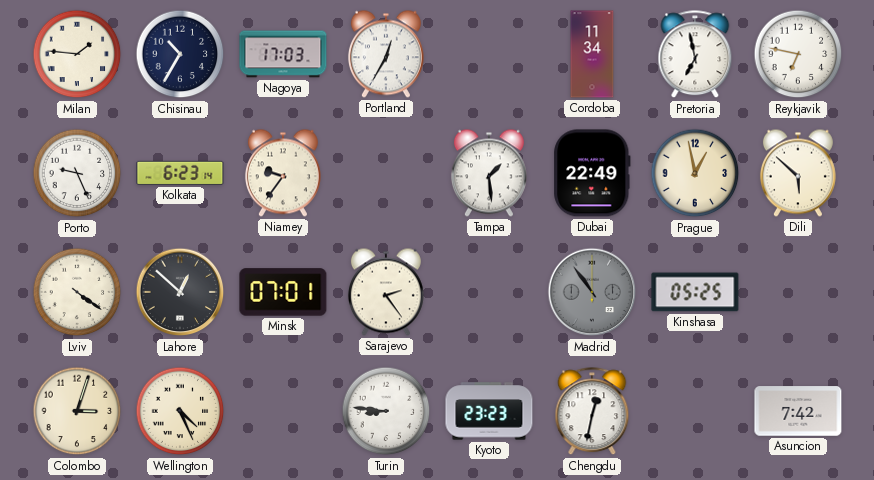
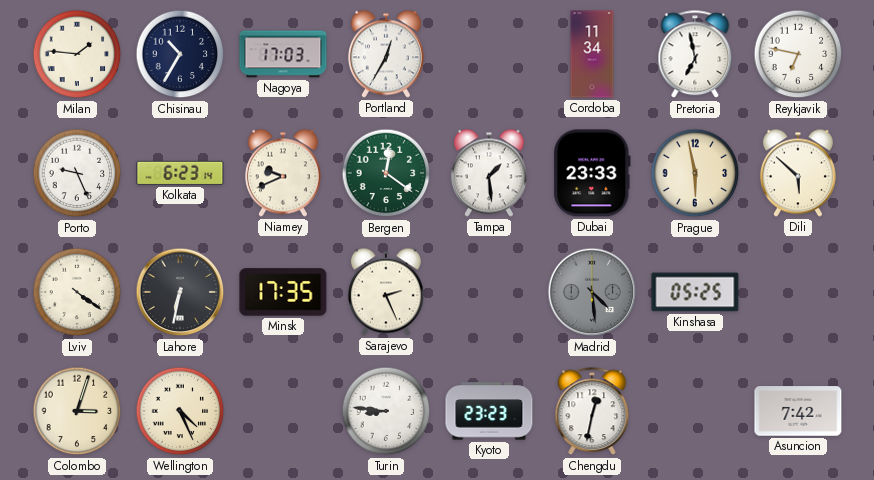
Niamey: 9:36 -> 9:41
Bergen: none -> 12:21
Dubai: 22:49 -> 23:33
Prague: 12:58 -> 5:58
Lahore: 12:52 -> 6:32
Minsk: 07:01 -> 17:35
Sarajevo: 2:24 -> 2:26
Madrid: 10:54 -> 4:29
